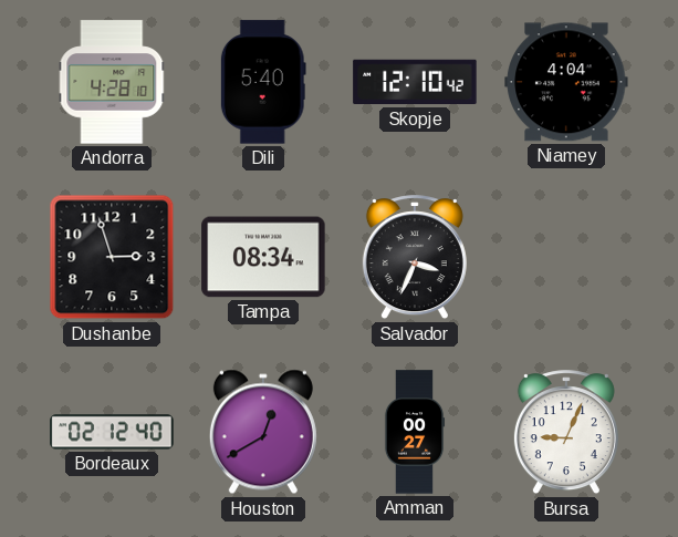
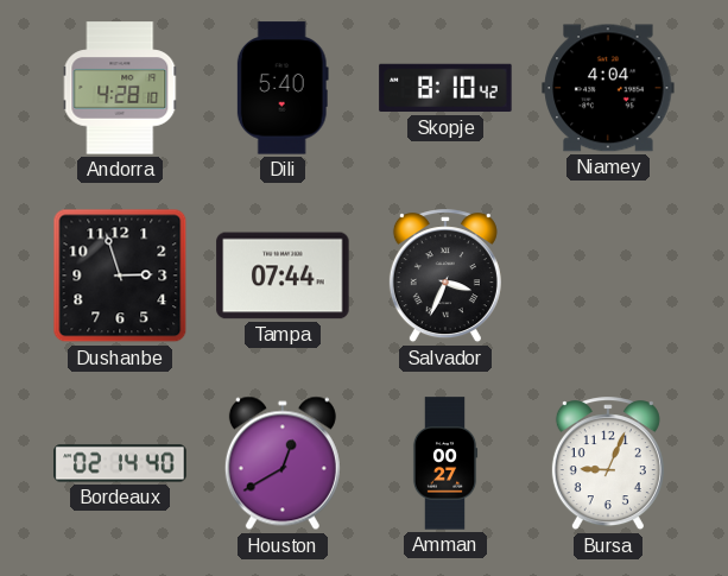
Skopje: 12:10 -> 8:10
Tampa: 08:34 -> 07:44
Bordeaux: 02:12 -> 02:14
